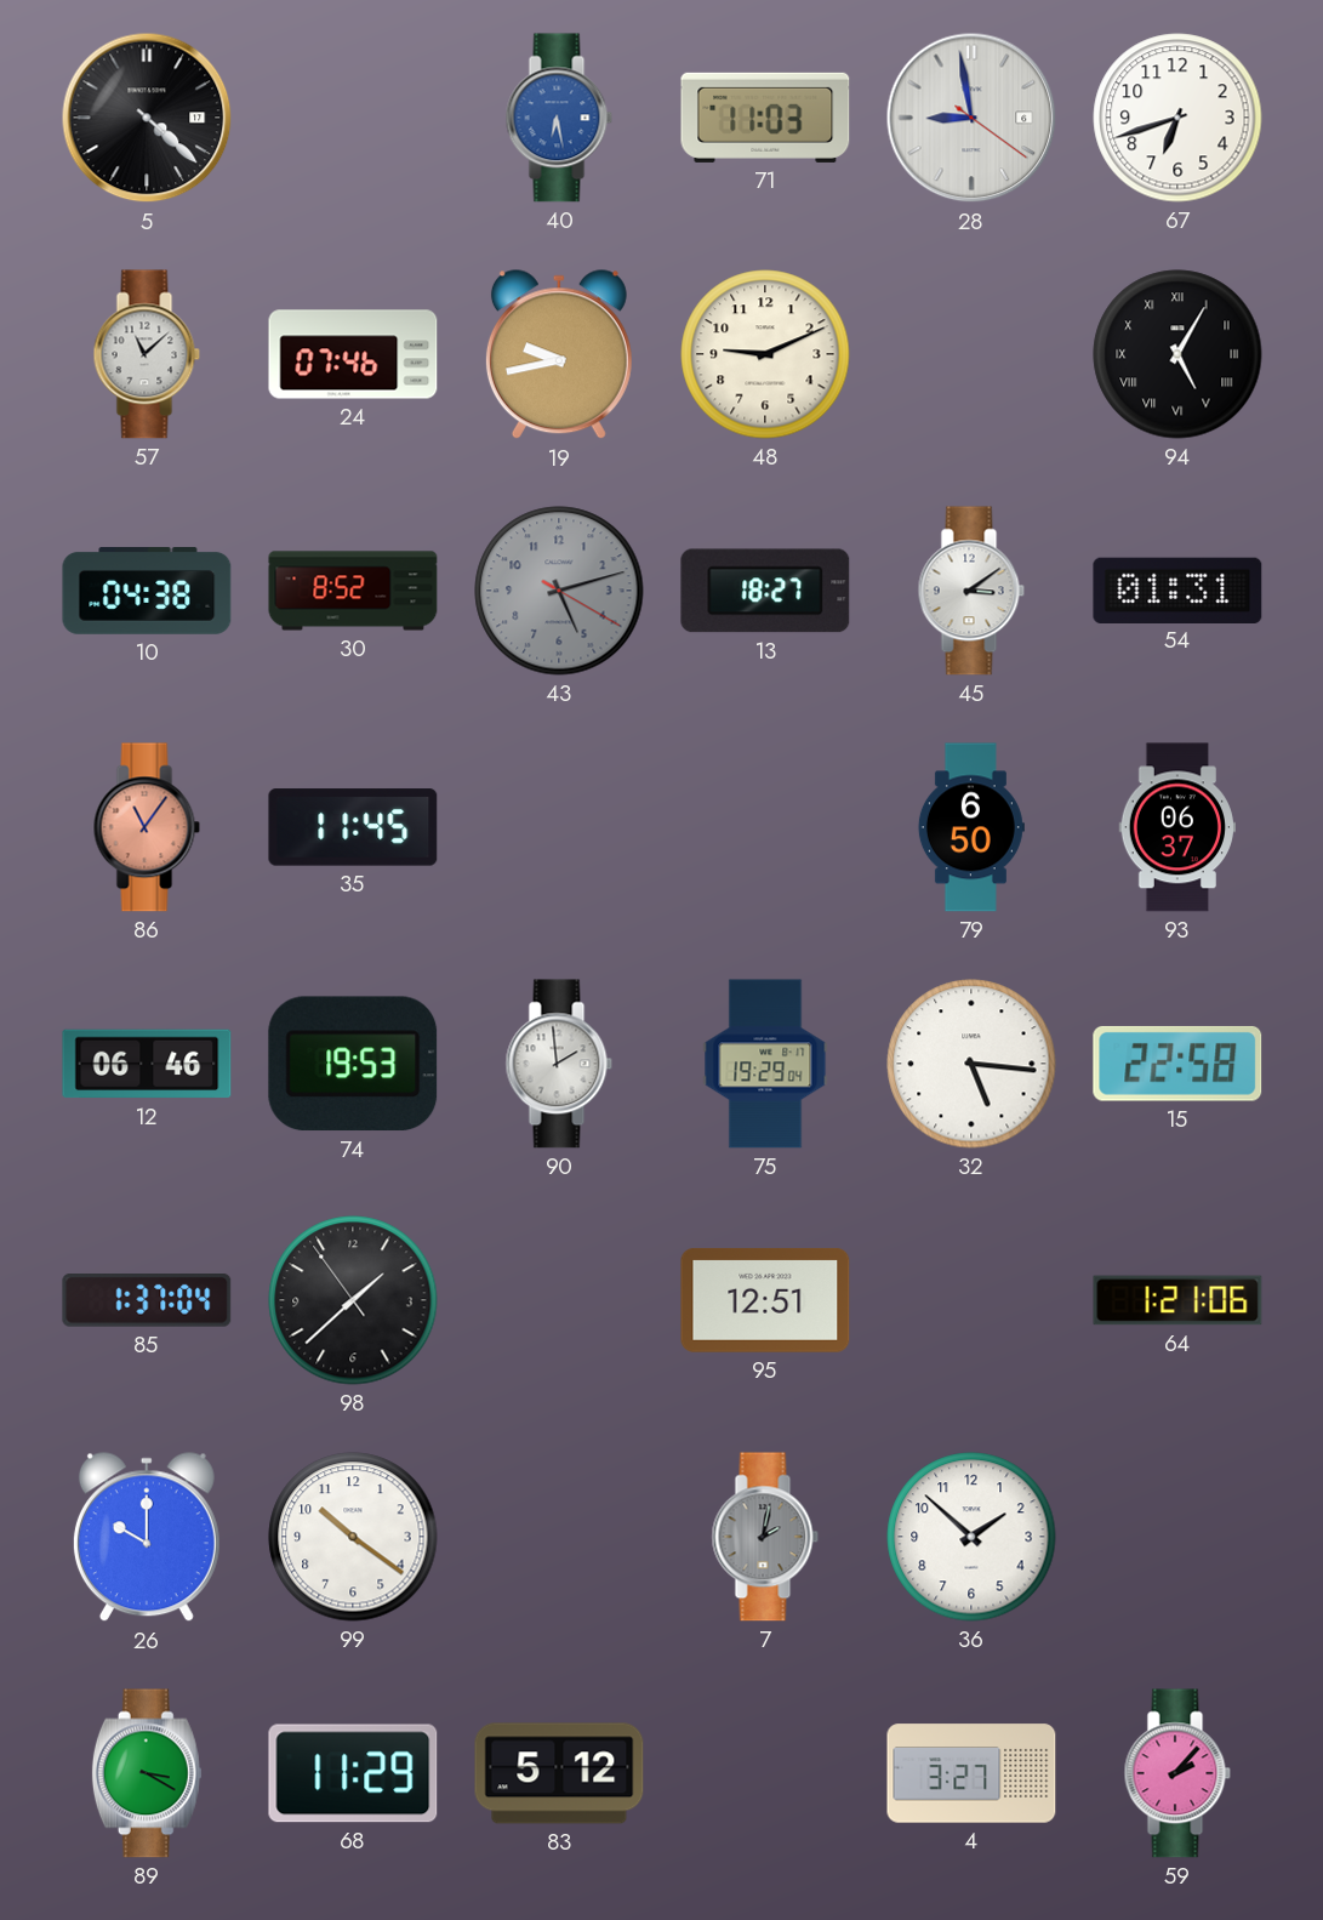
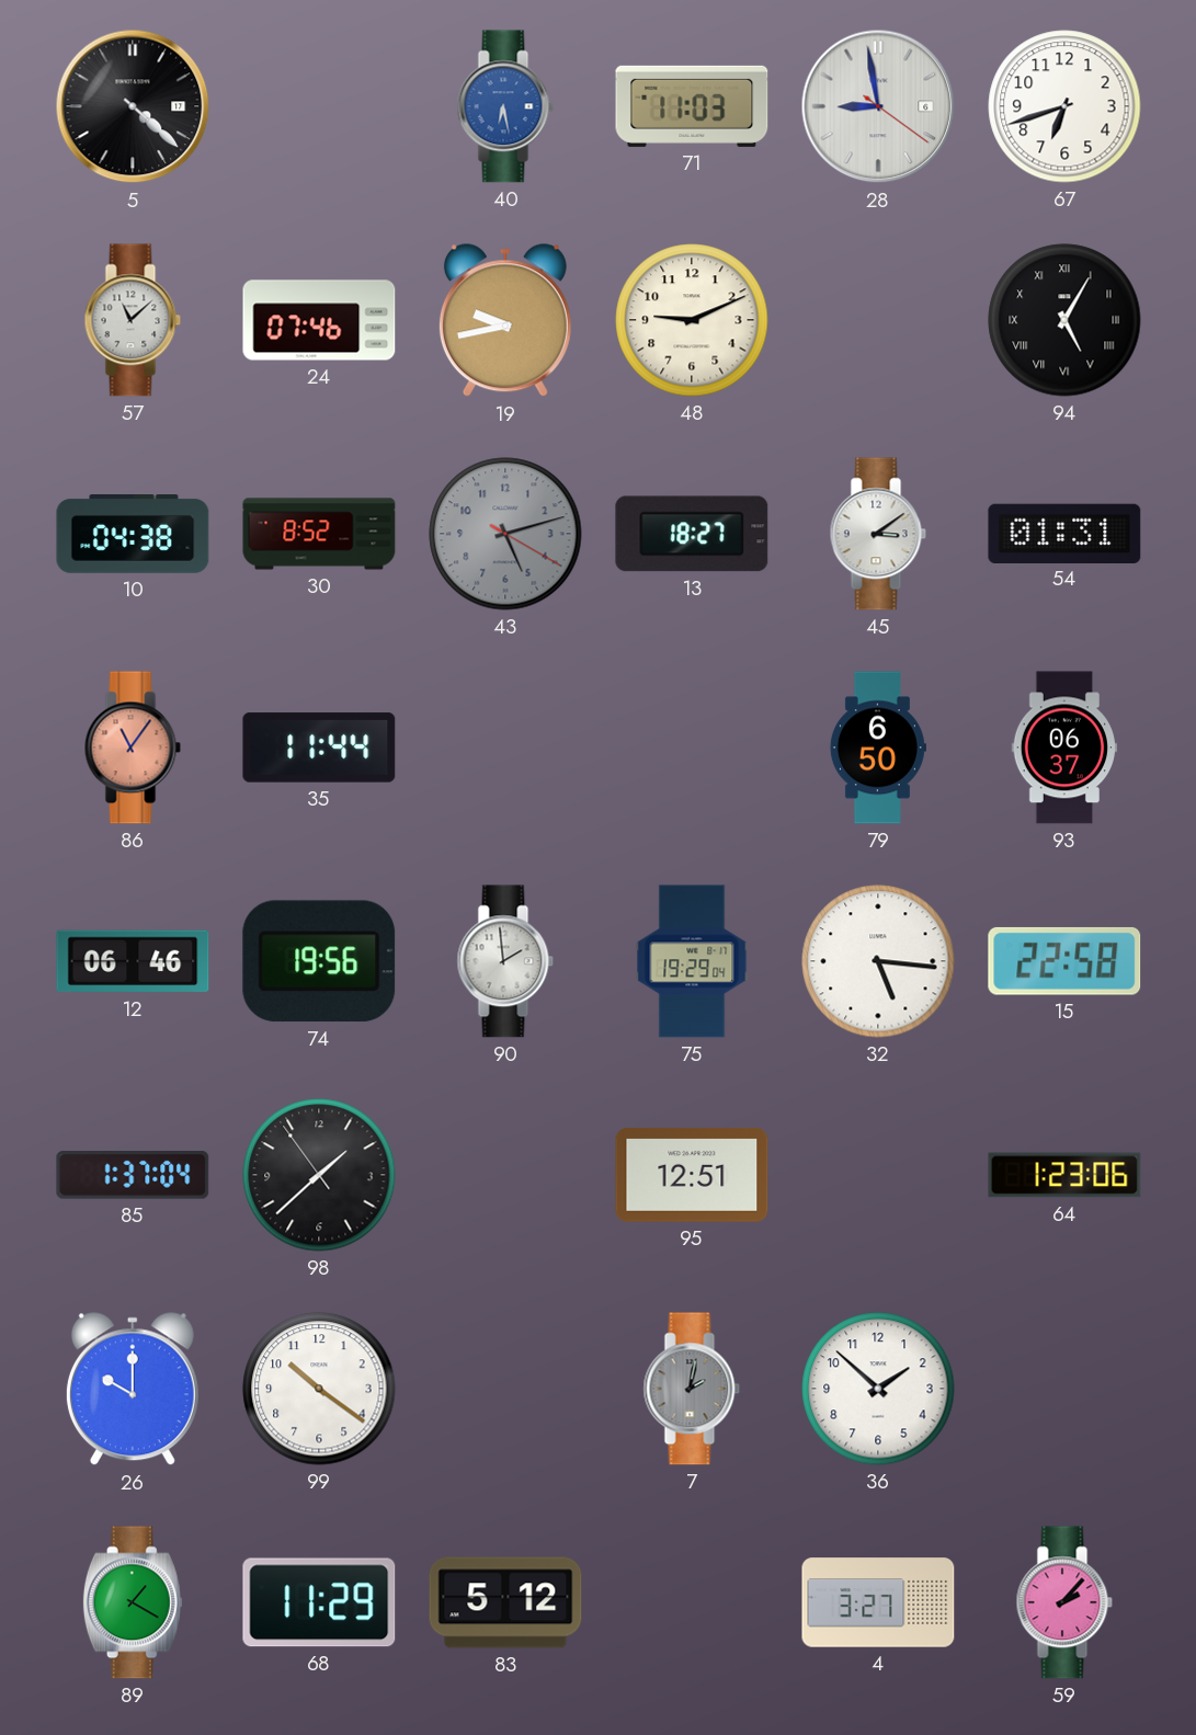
35: 11:45 -> 11:44
74: 19:53 -> 19:56
64: 1:21 -> 1:23
89: 3:20 -> 1:20
